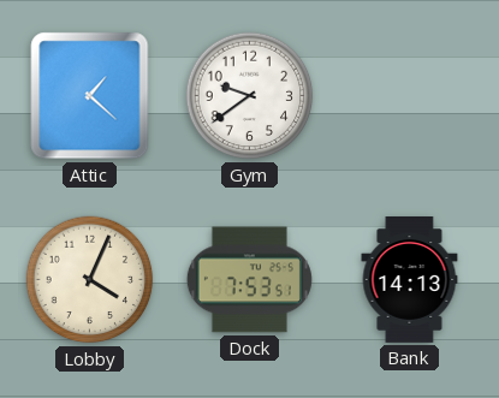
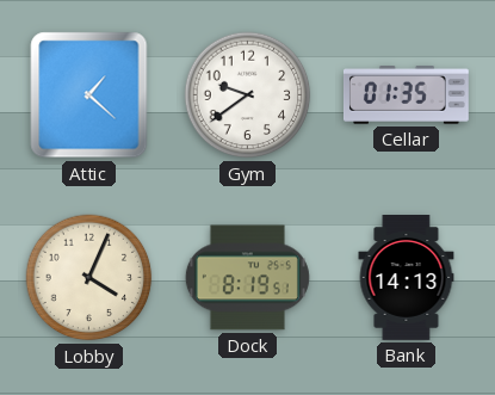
Cellar: none -> 01:35
Dock: 7:53 -> 8:19
